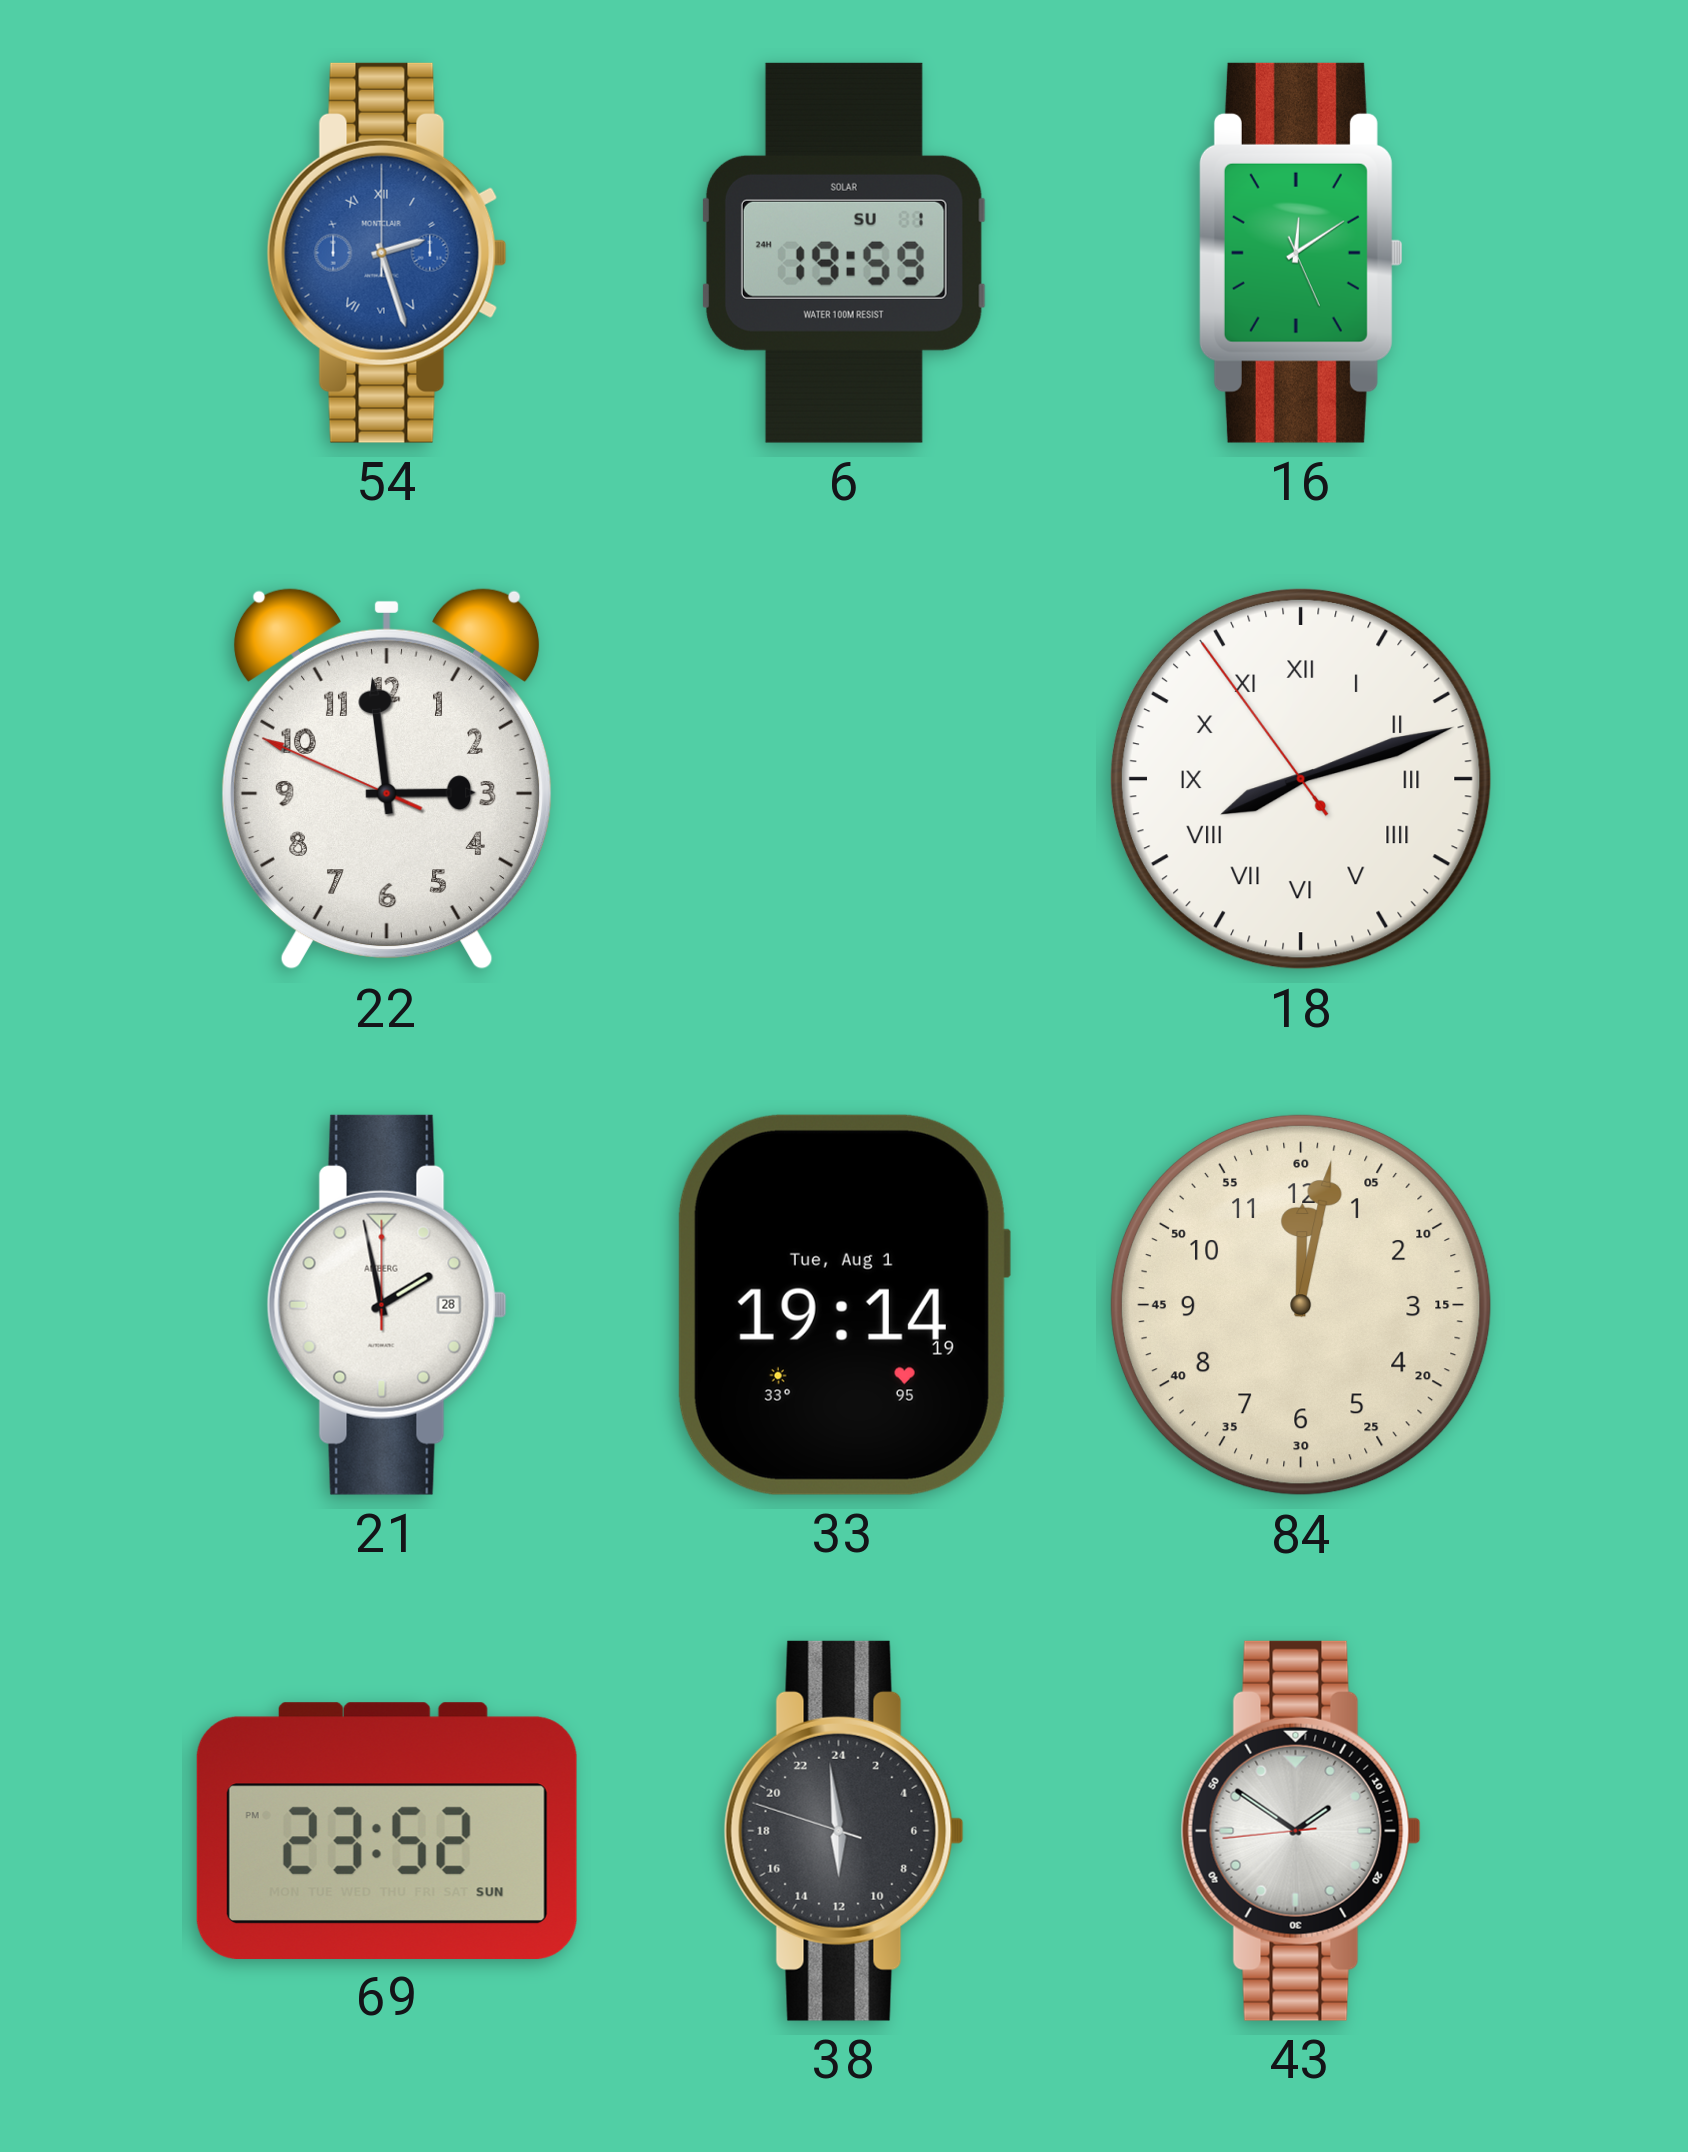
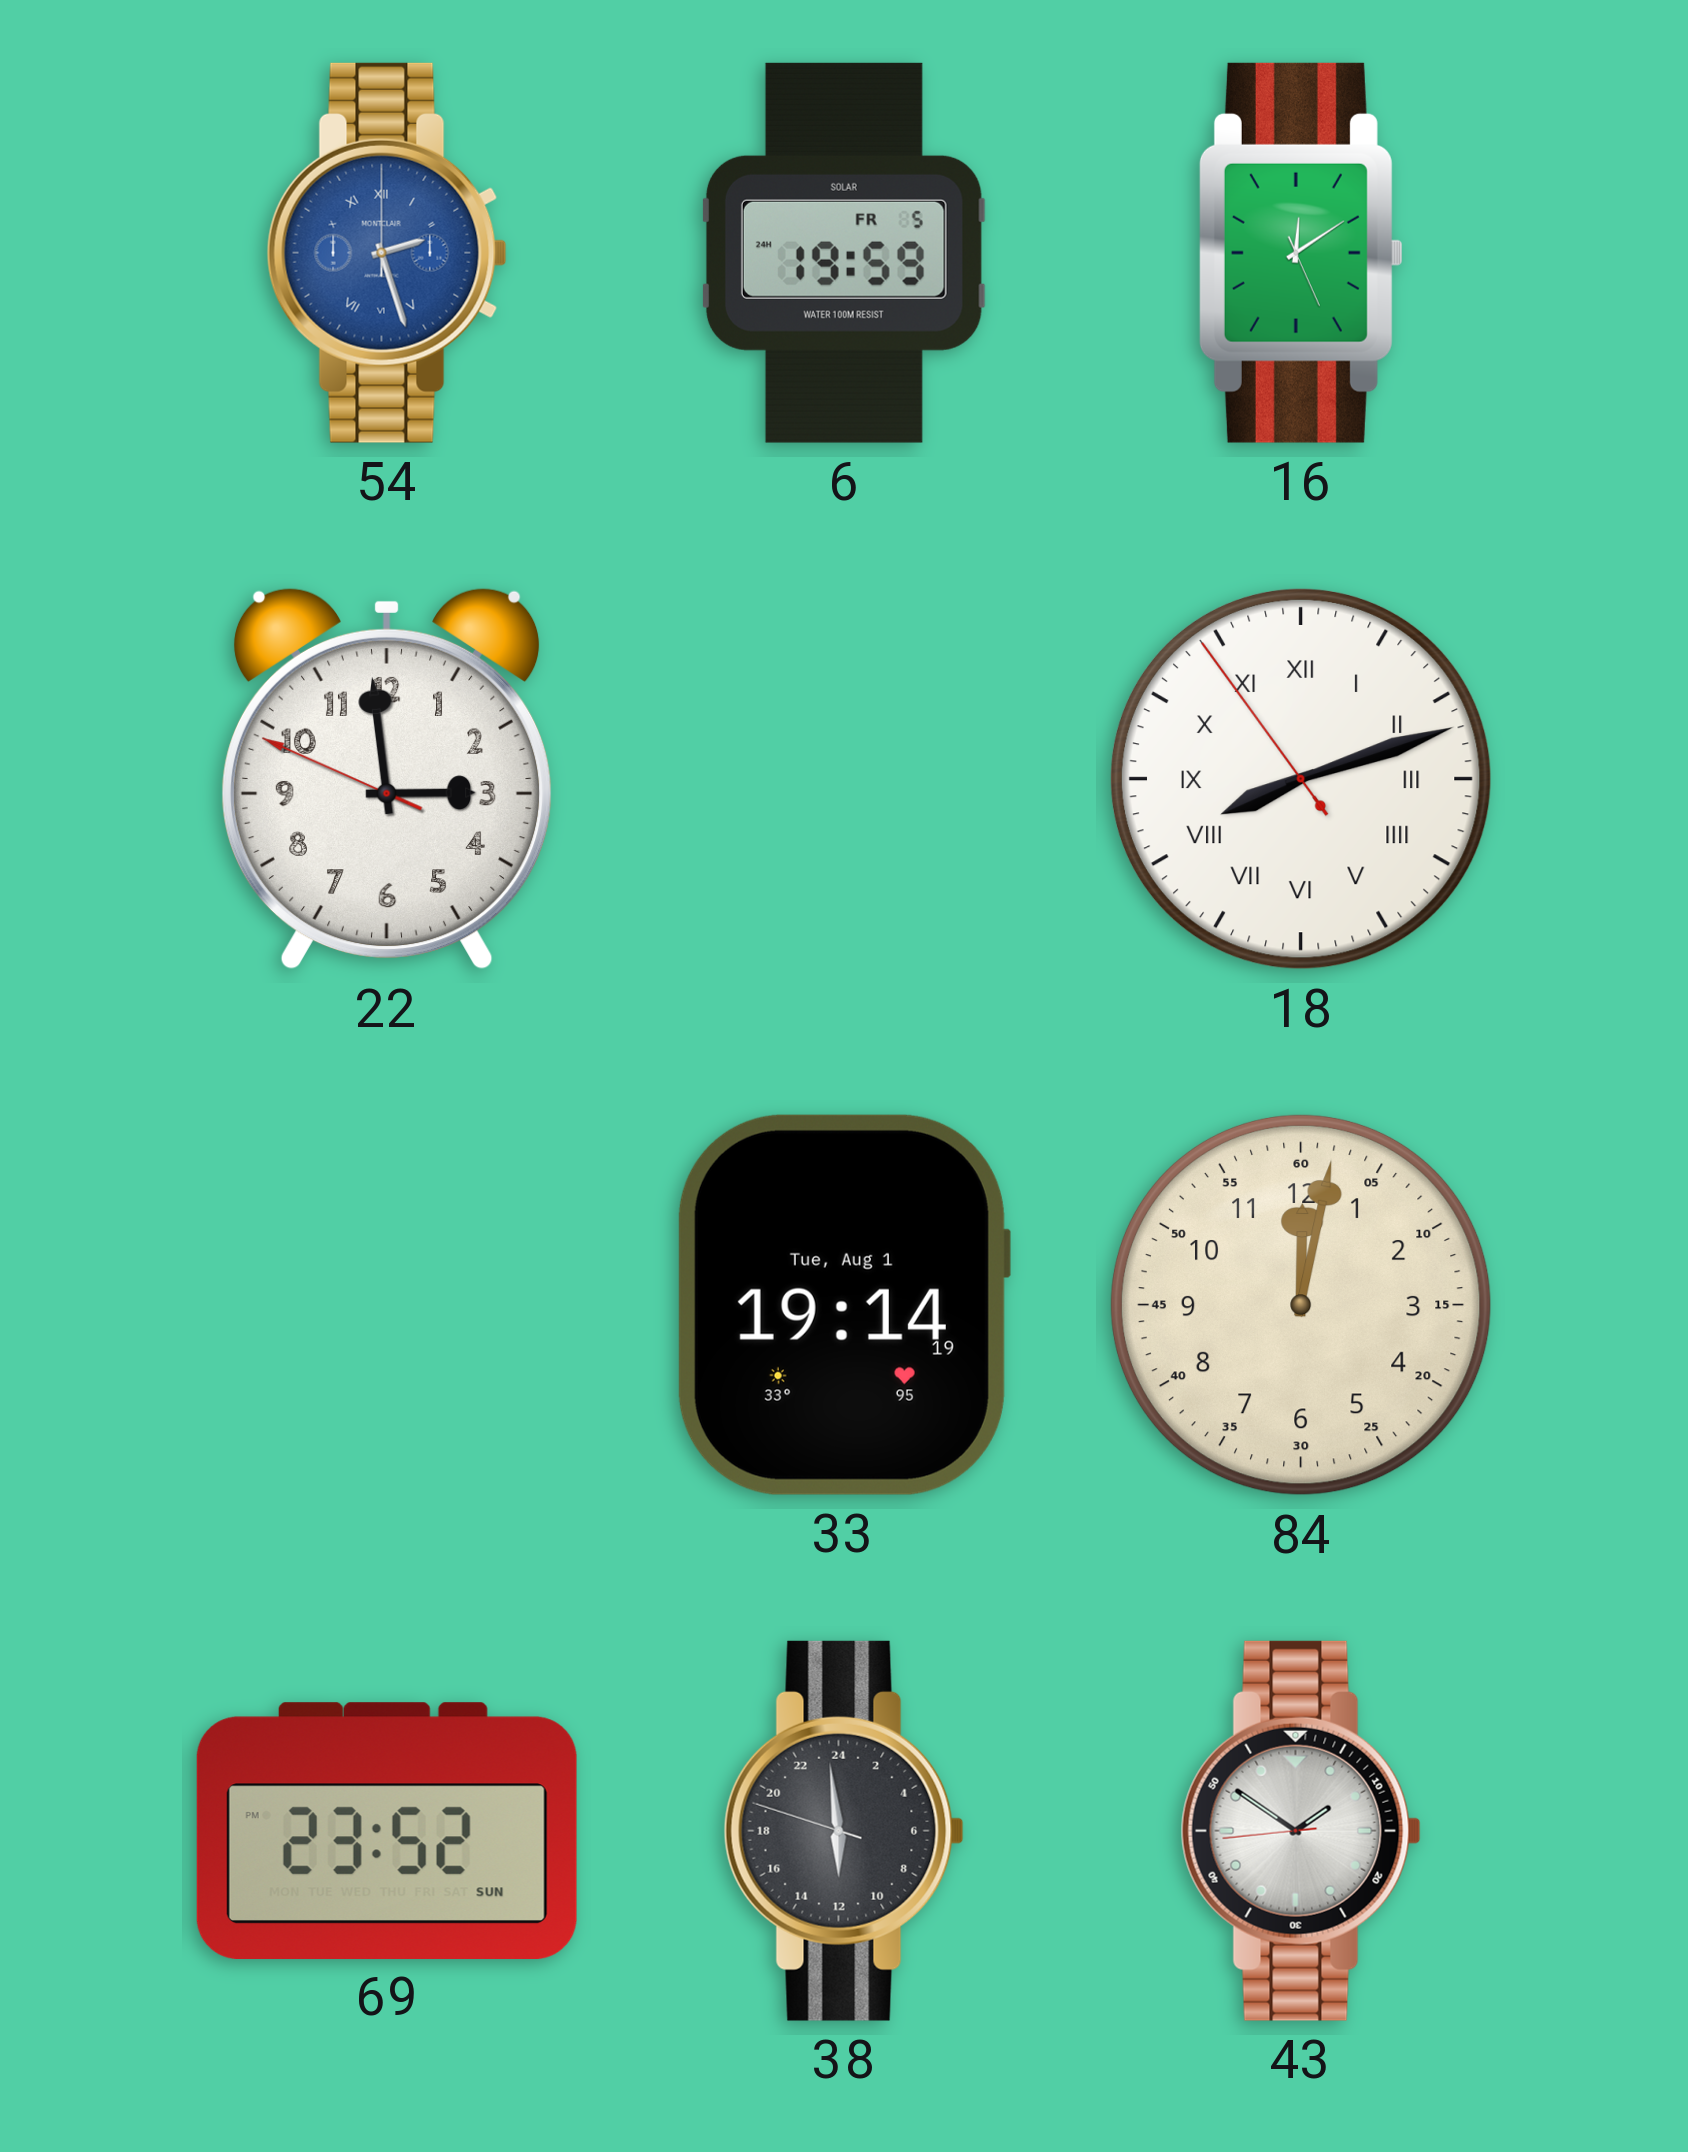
6 date: SU 1 -> FR 5
21: 1:58 -> none
